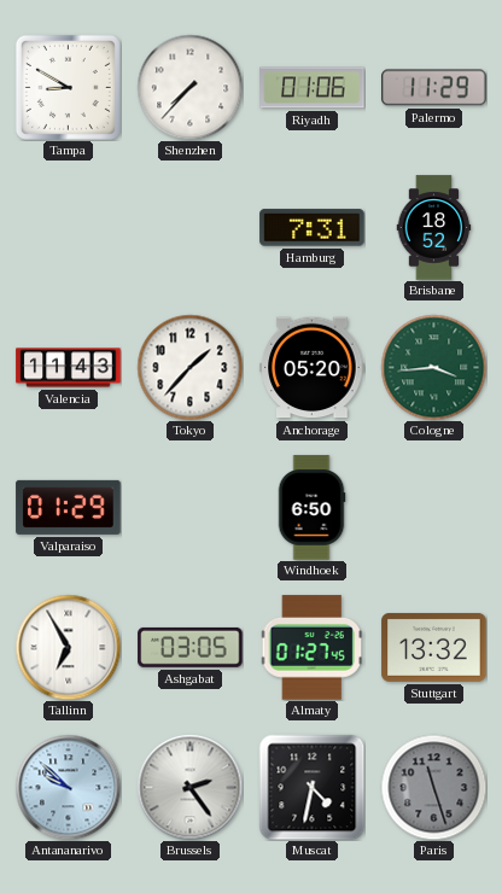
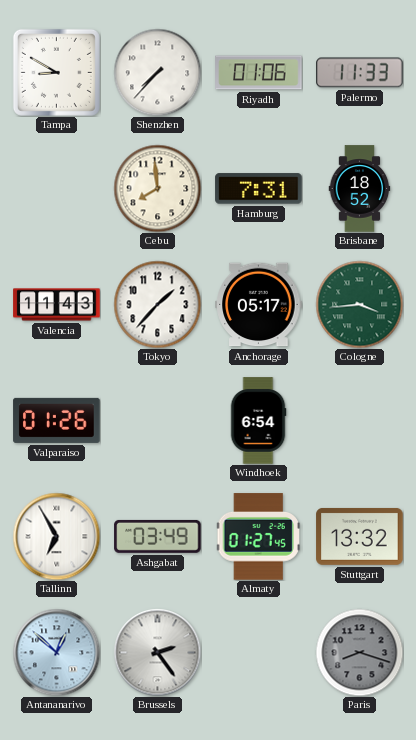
Palermo: 11:29 -> 11:33
Cebu: none -> 7:59
Anchorage: 05:20 -> 05:17
Valparaiso: 01:29 -> 01:26
Windhoek: 6:50 -> 6:54
Ashgabat: 03:05 -> 03:49
Antananarivo: 9:52 -> 12:52
Muscat: 4:32 -> none
Paris: 11:27 -> 8:18
